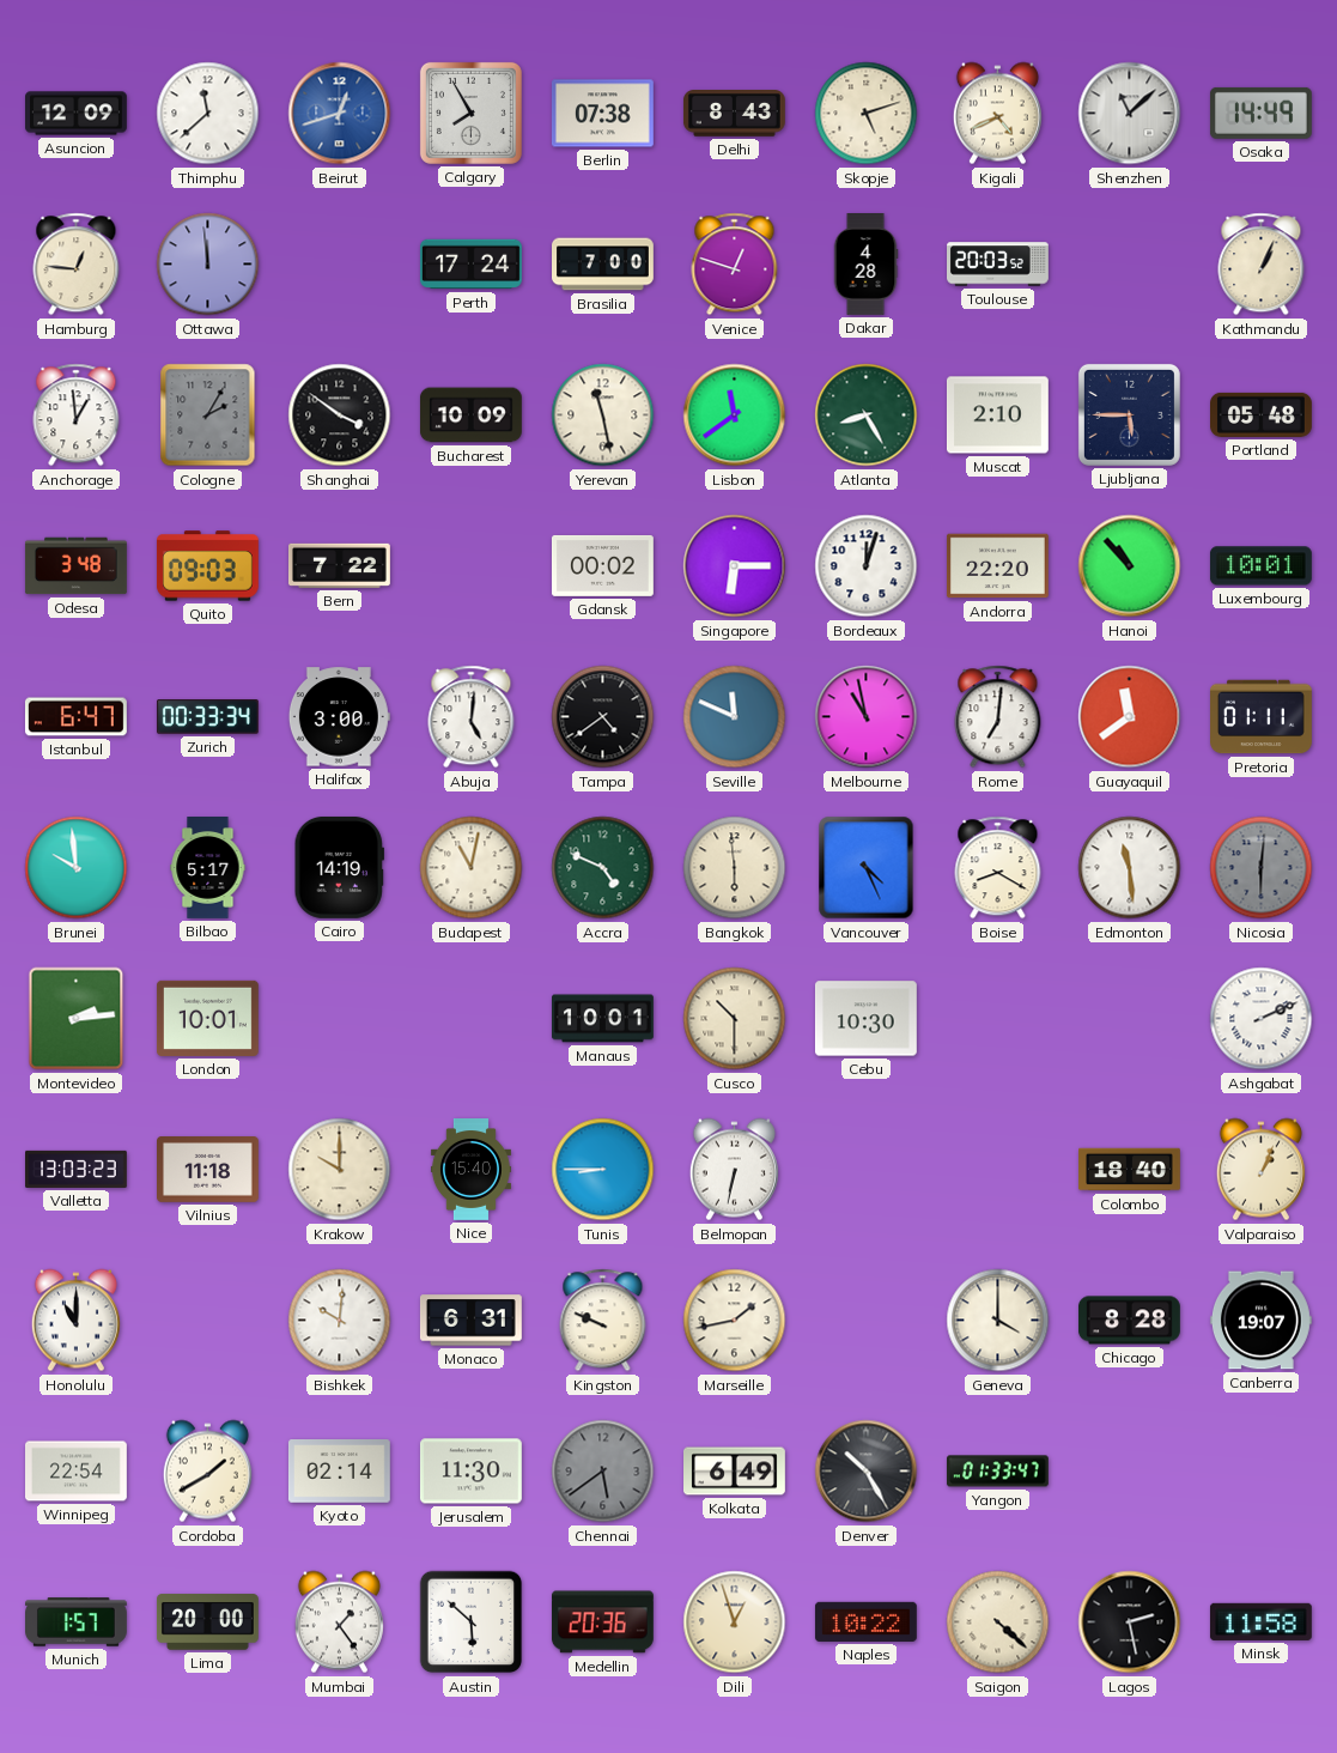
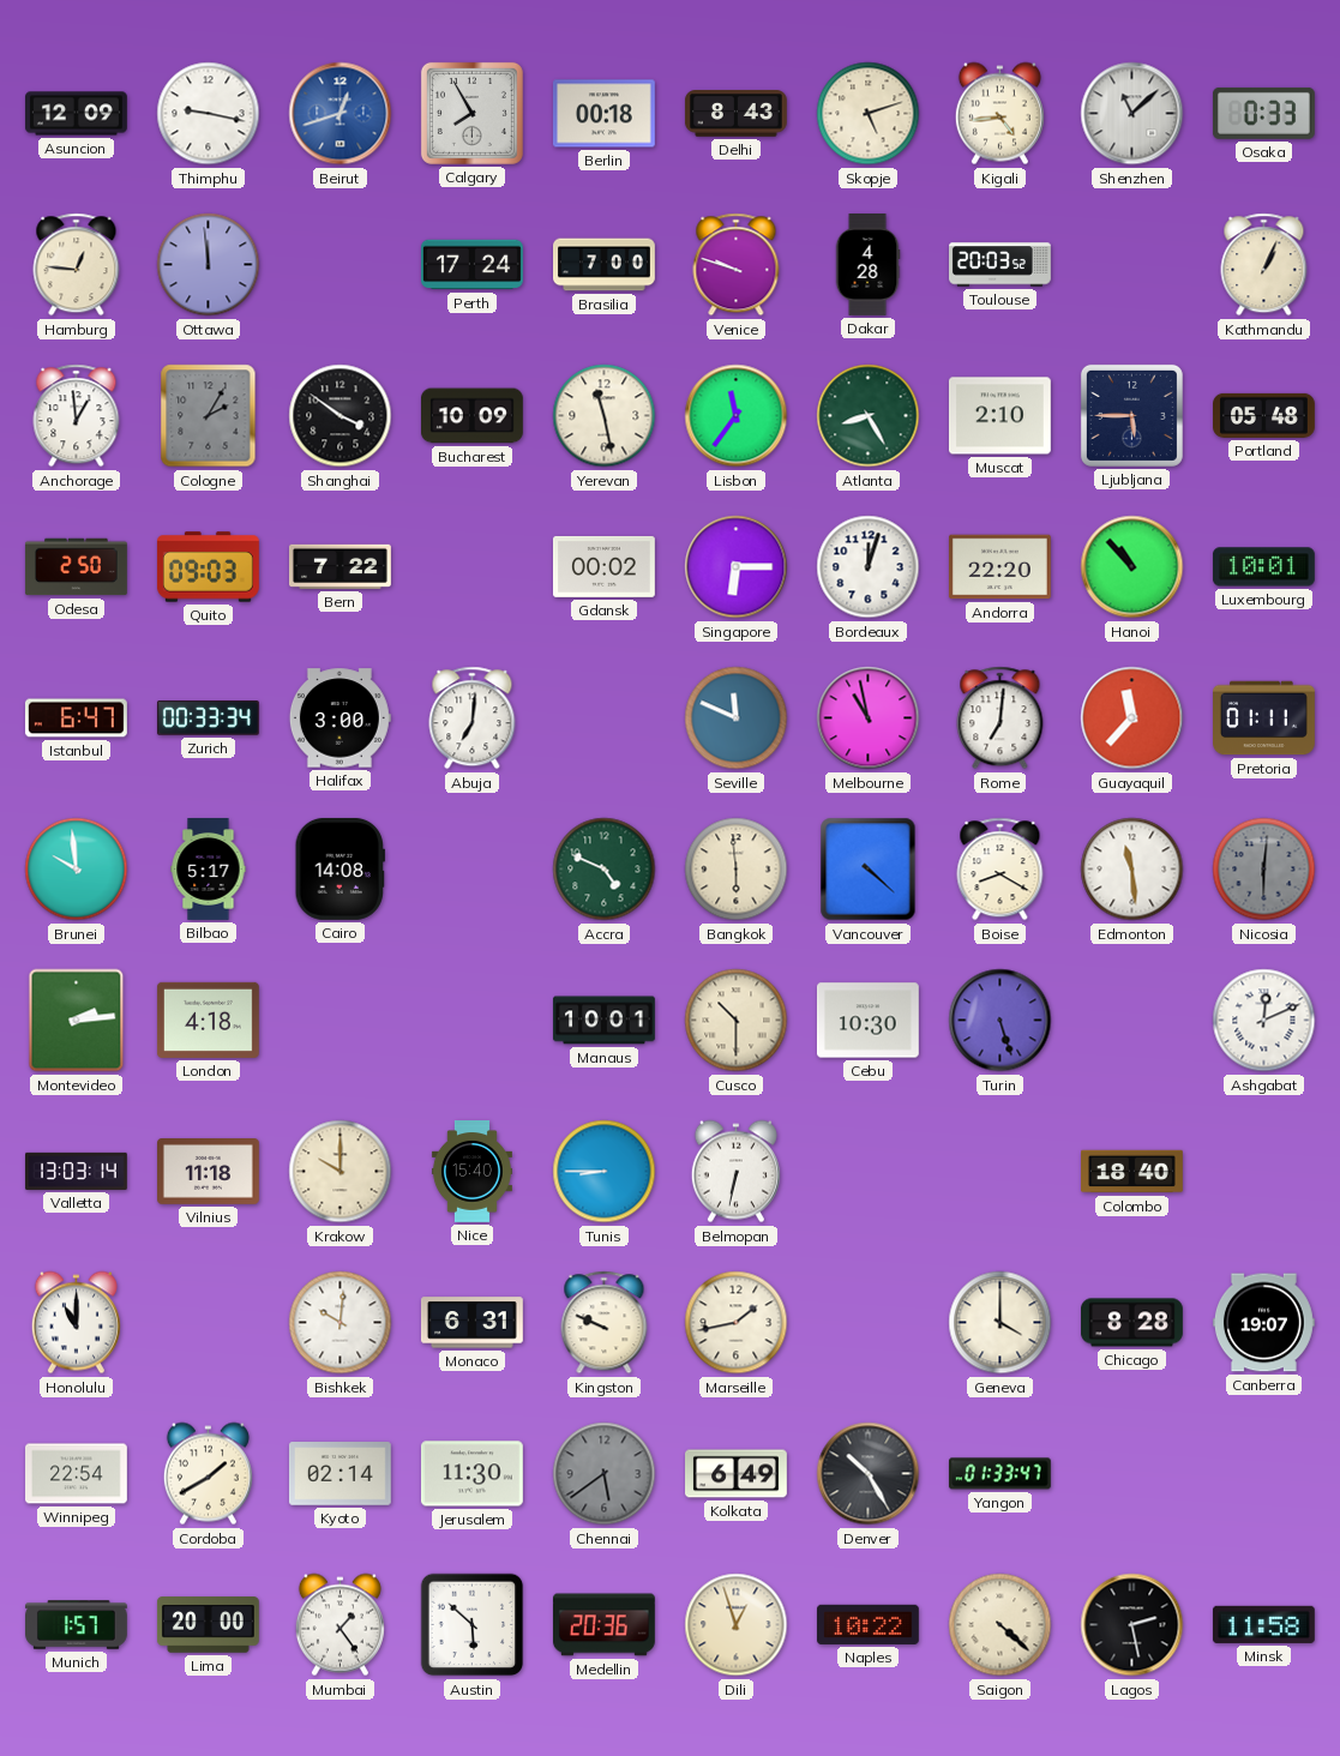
Thimphu: 11:38 -> 9:17
Berlin: 07:38 -> 00:18
Kigali: 4:41 -> 4:44
Osaka: 14:49 -> 0:33
Venice: 12:48 -> 9:48
Lisbon: 11:39 -> 11:36
Odesa: 3:48 -> 2:50
Abuja: 5:01 -> 7:01
Tampa: 4:39 -> none
Guayaquil: 11:39 -> 11:37
Cairo: 14:19 -> 14:08
Budapest: 11:02 -> none
Vancouver: 4:26 -> 4:22
London: 10:01 -> 4:18
Turin: none -> 5:27
Ashgabat: 2:11 -> 12:11
Valletta: 13:03:23 -> 13:03:14
Valparaiso: 1:04 -> none
